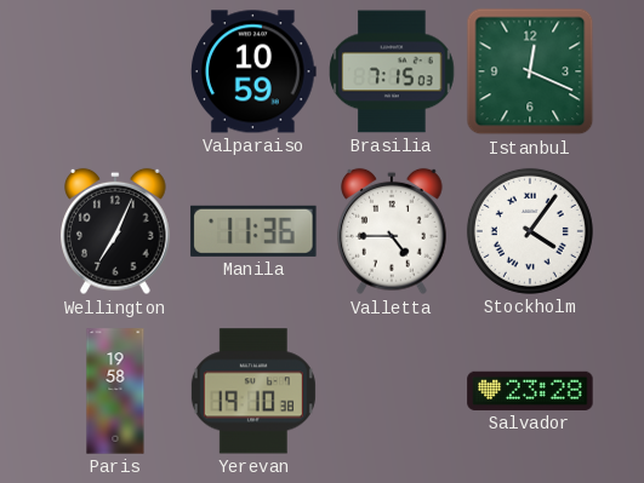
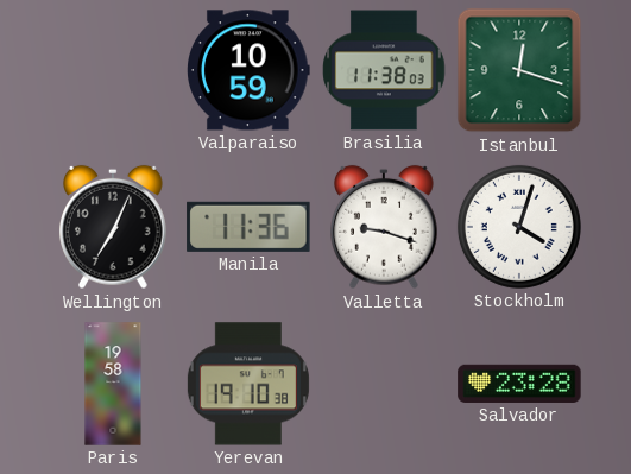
Brasilia: 7:15 -> 11:38
Istanbul: 12:19 -> 12:18
Valletta: 4:45 -> 9:18
Stockholm: 4:06 -> 4:03
